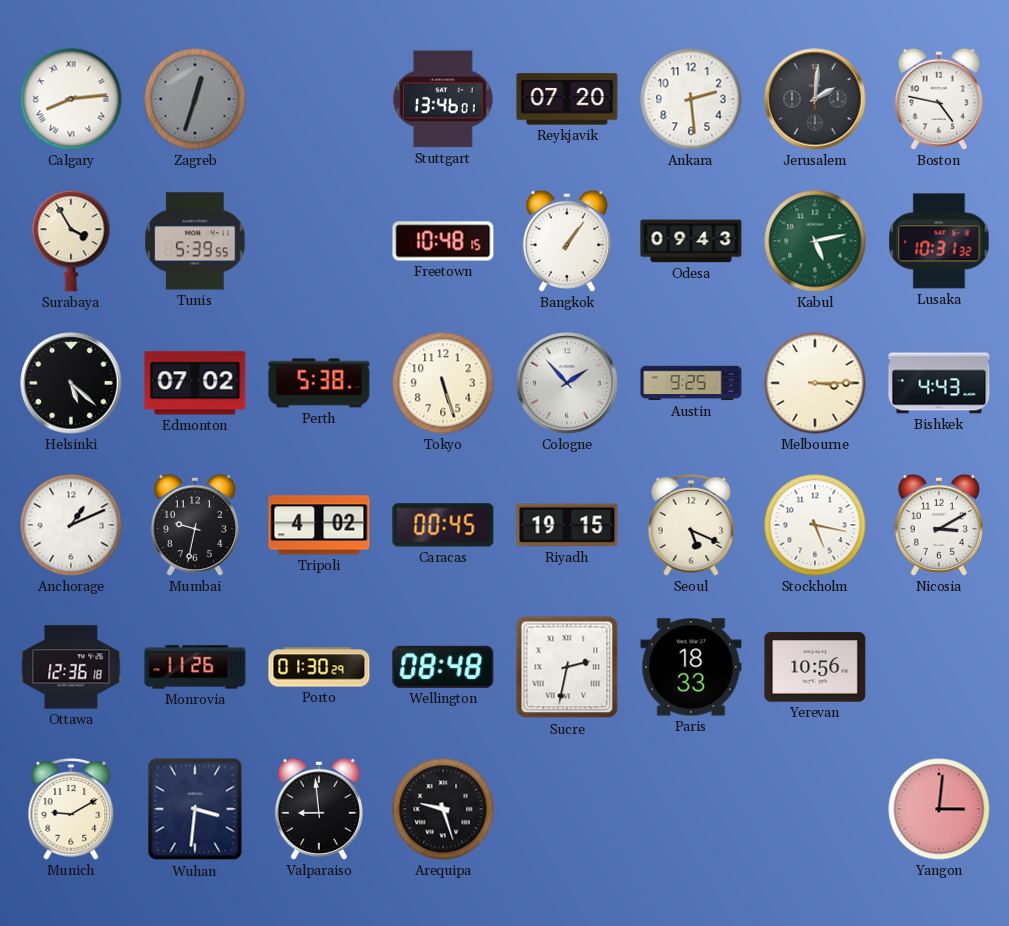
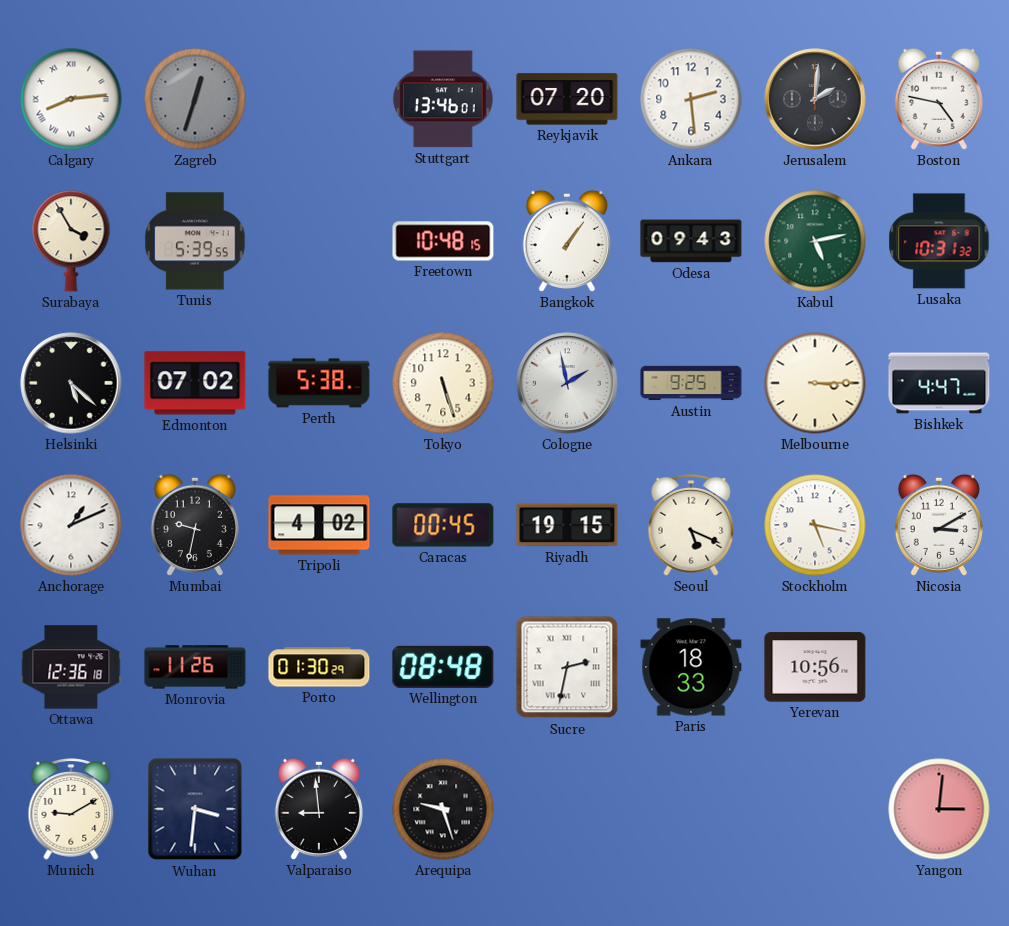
Cologne: 1:53 -> 1:58
Bishkek: 4:43 -> 4:47
